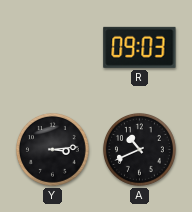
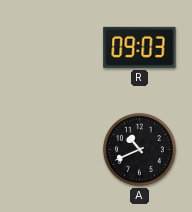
Y: 3:14 -> none
